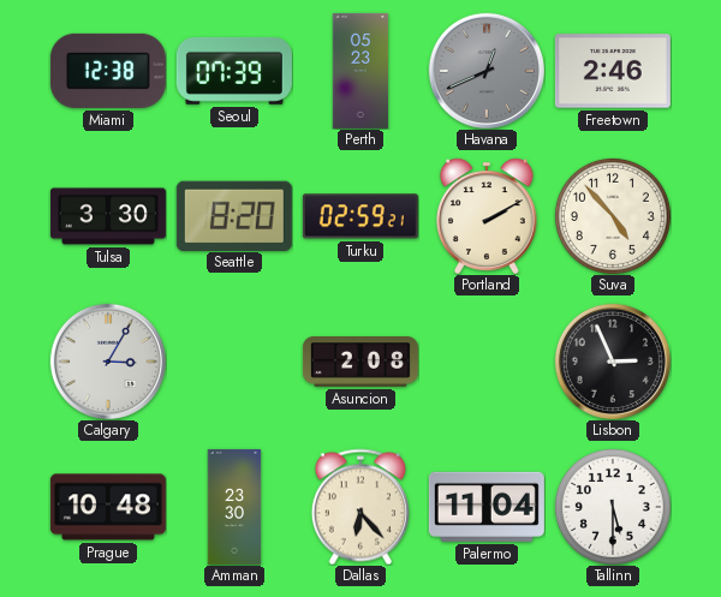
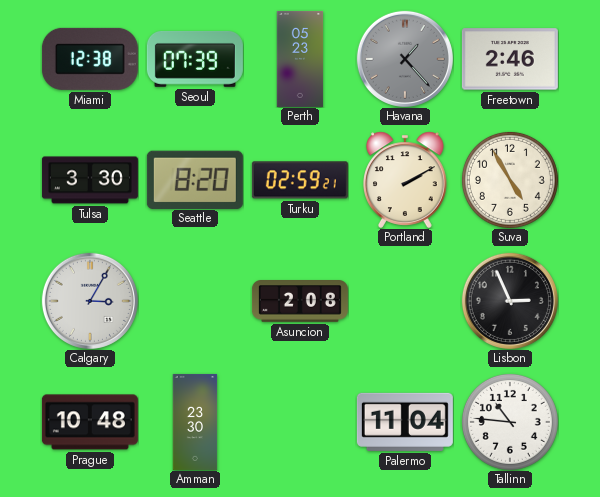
Havana: 12:41 -> 1:23
Suva: 4:53 -> 4:55
Dallas: 6:23 -> none
Tallinn: 5:30 -> 10:46
